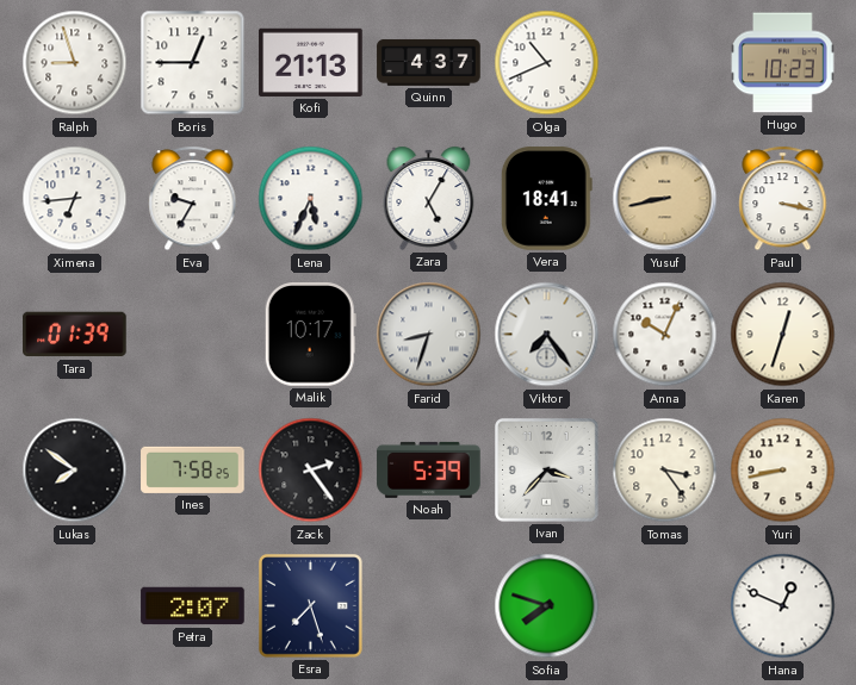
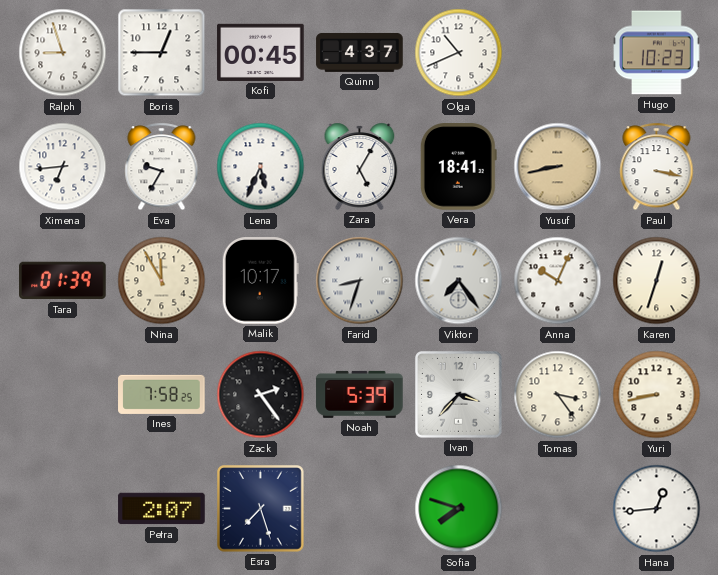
Kofi: 21:13 -> 00:45
Nina: none -> 11:55
Lukas: 7:51 -> none
Hana: 12:49 -> 12:44
